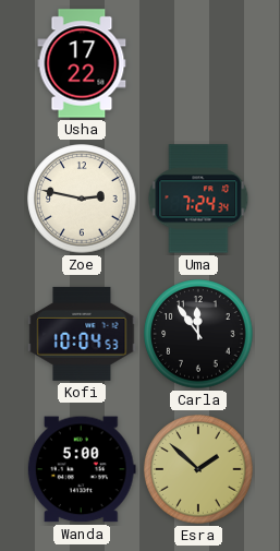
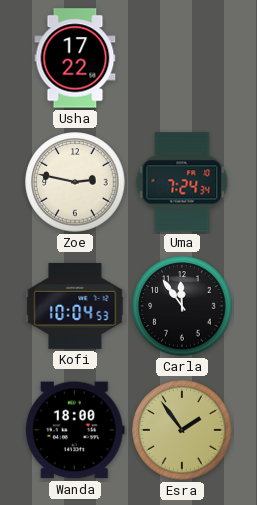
Wanda: 5:00 -> 18:00
Esra: 1:52 -> 1:54
